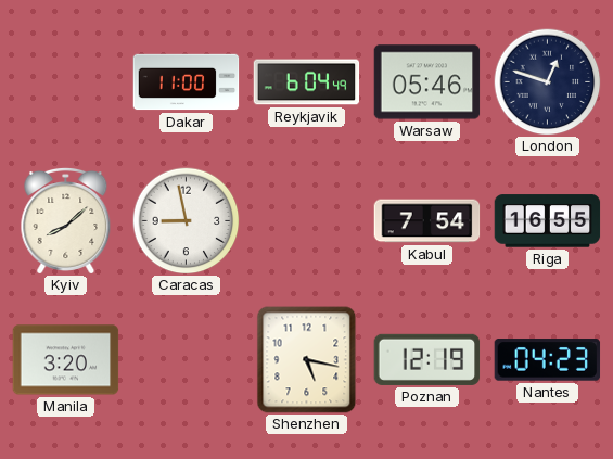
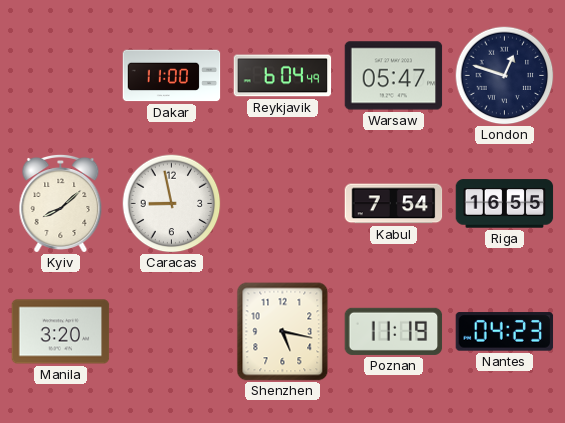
Warsaw: 05:46 -> 05:47
Poznan: 12:19 -> 11:19
